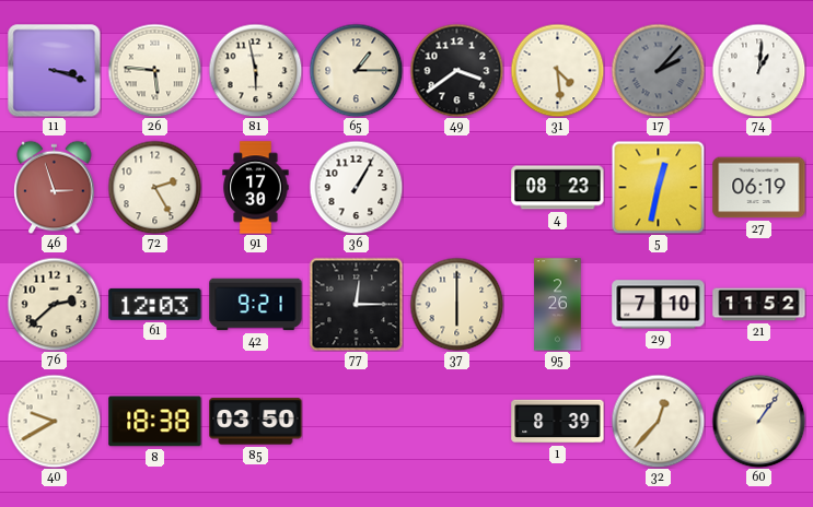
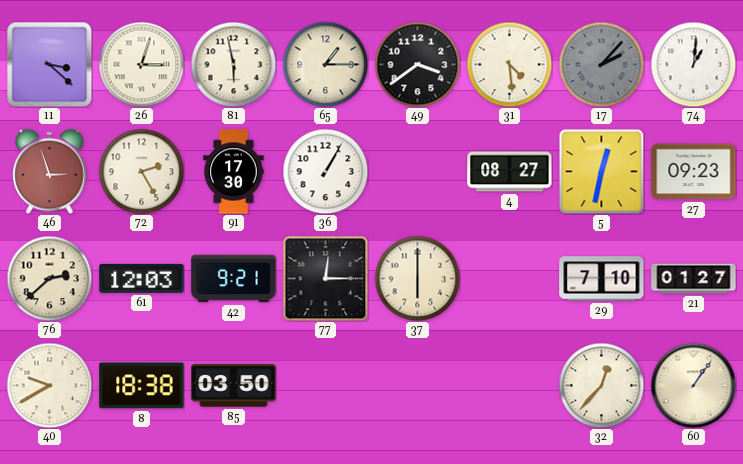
11: 3:18 -> 3:22
26: 5:46 -> 3:03
4: 08:23 -> 08:27
27: 06:19 -> 09:23
95: 2:26 -> none
21: 11:52 -> 01:27
1: 8:39 -> none
